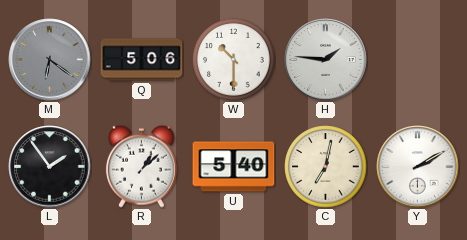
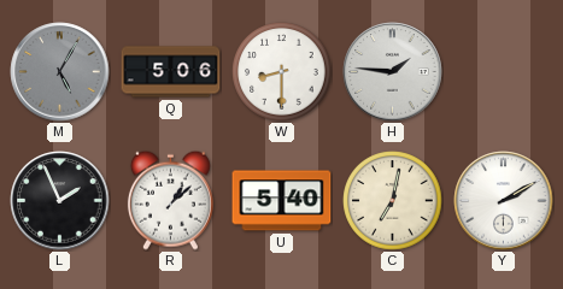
M: 6:21 -> 5:05
W: 10:30 -> 8:30
L: 1:54 -> 1:56
